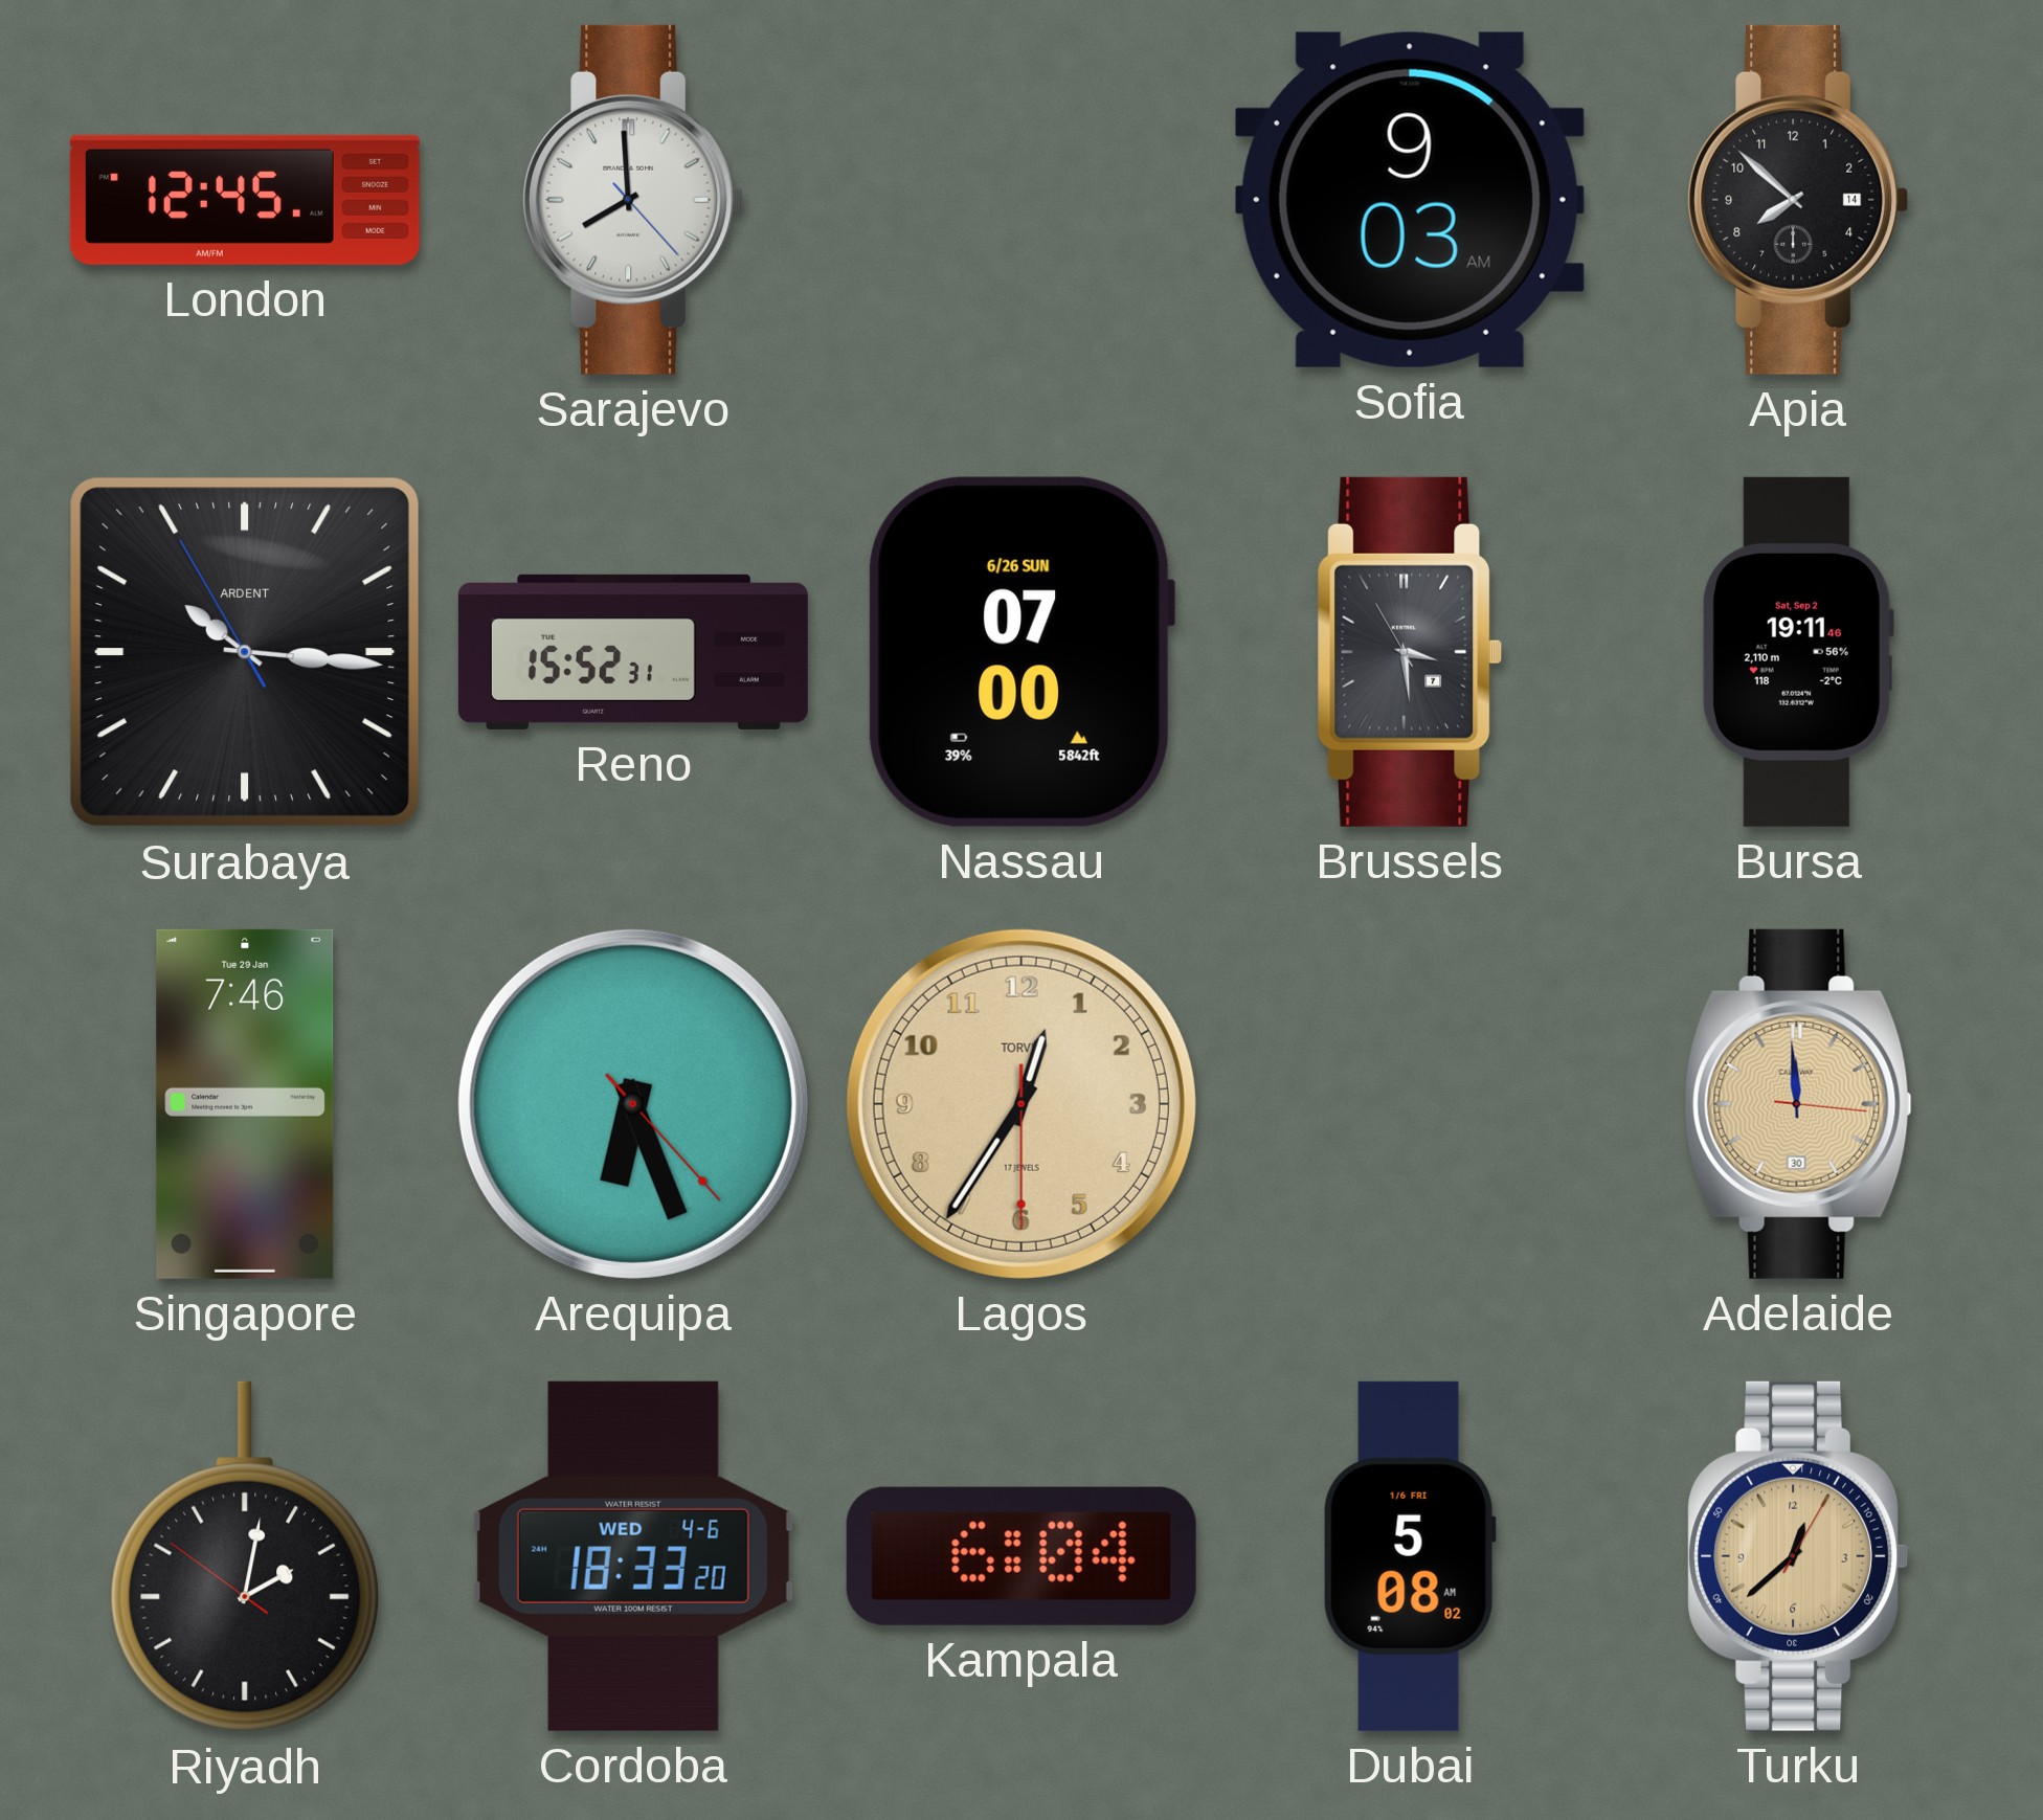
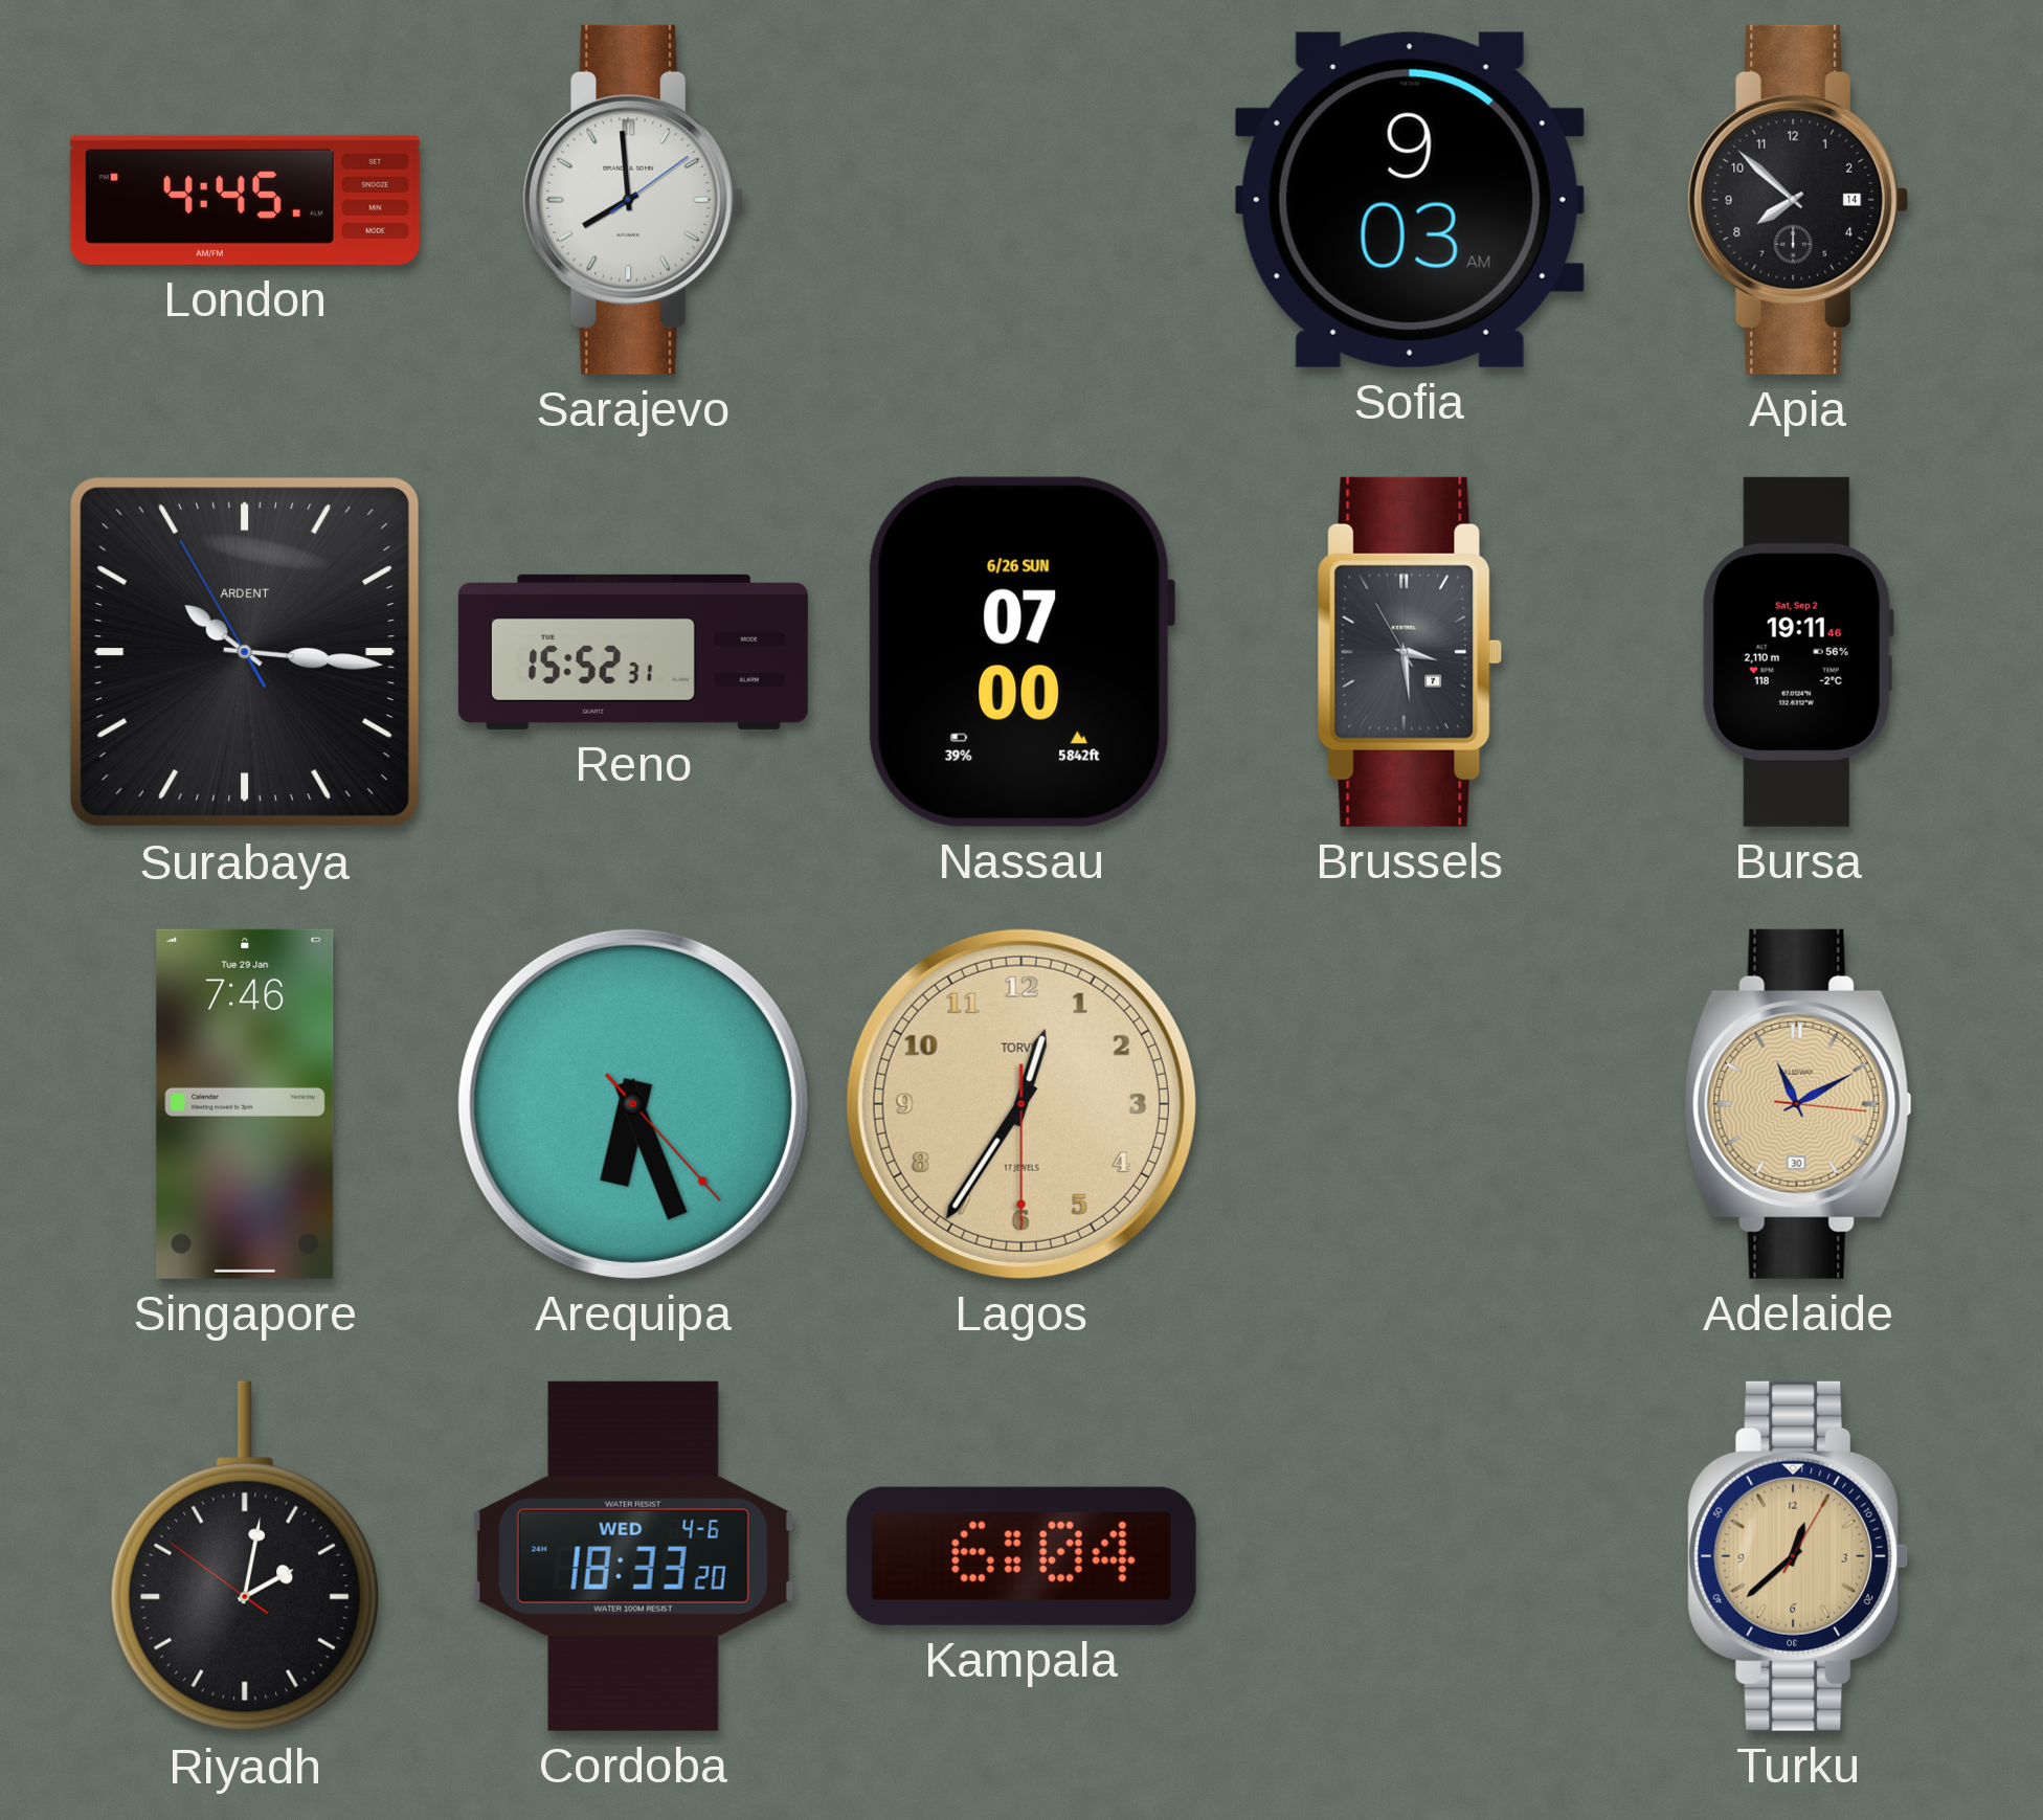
London: 12:45 -> 4:45
Sarajevo: 7:59:23 -> 7:59:09
Adelaide: 11:59 -> 11:10
Dubai: 5:08 -> none
